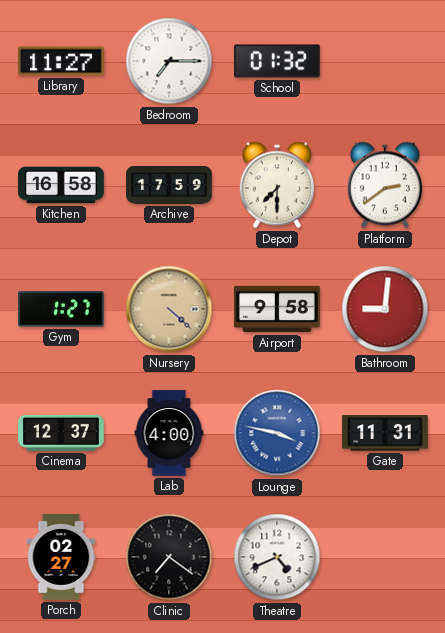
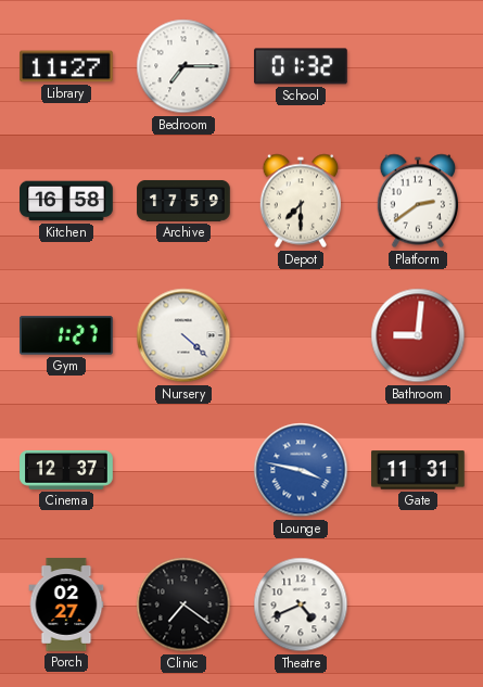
Nursery dial: champagne -> white
Airport: 9:58 -> none
Lab: 4:00 -> none
